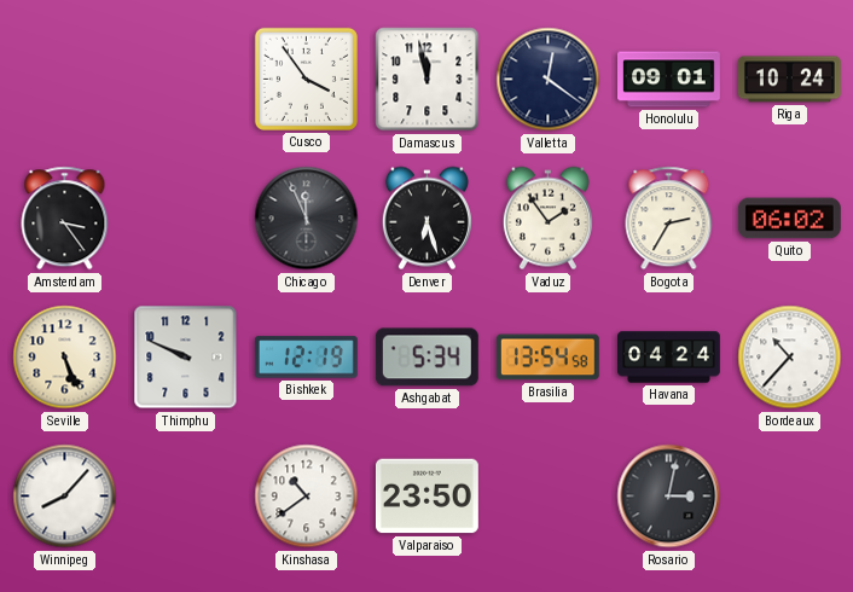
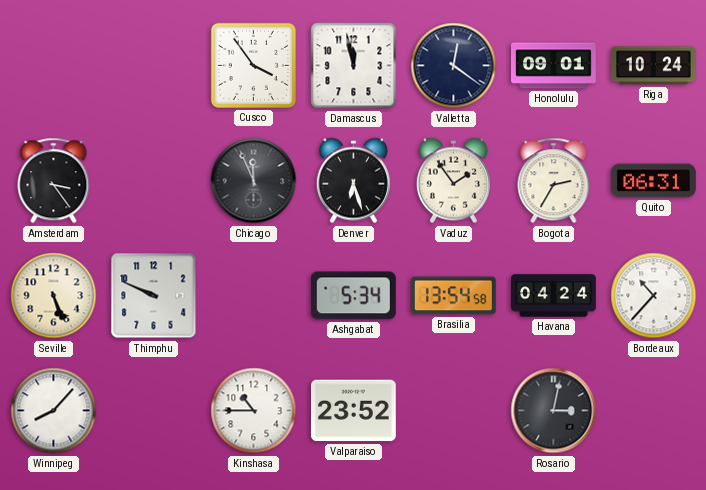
Quito: 06:02 -> 06:31
Bishkek: 12:19 -> none
Kinshasa: 10:39 -> 10:45
Valparaiso: 23:50 -> 23:52
